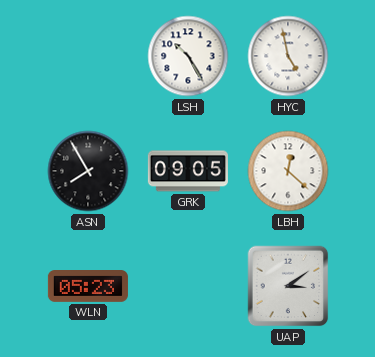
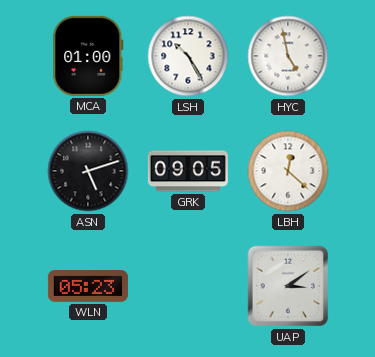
MCA: none -> 01:00
ASN: 7:55 -> 5:12
